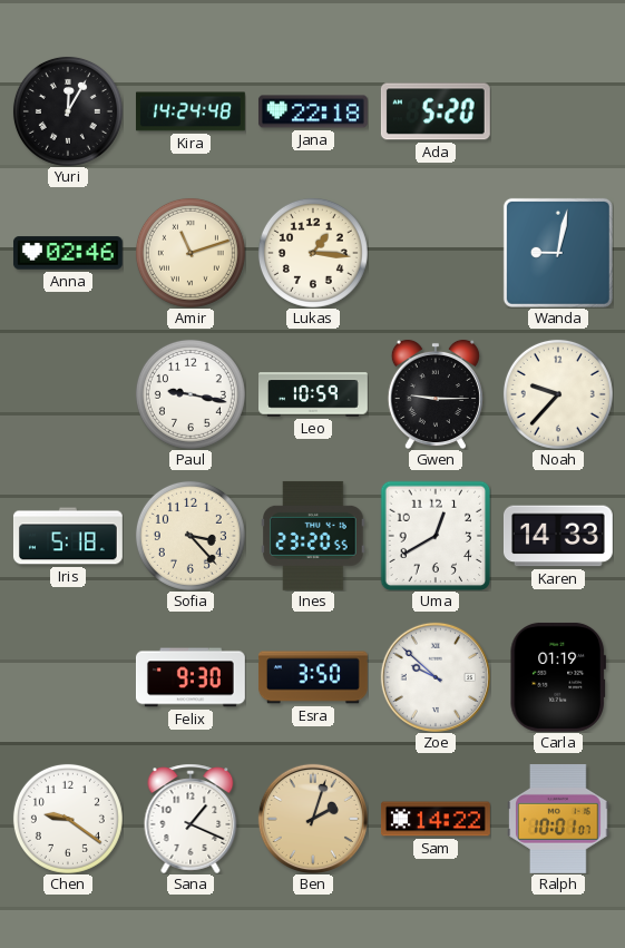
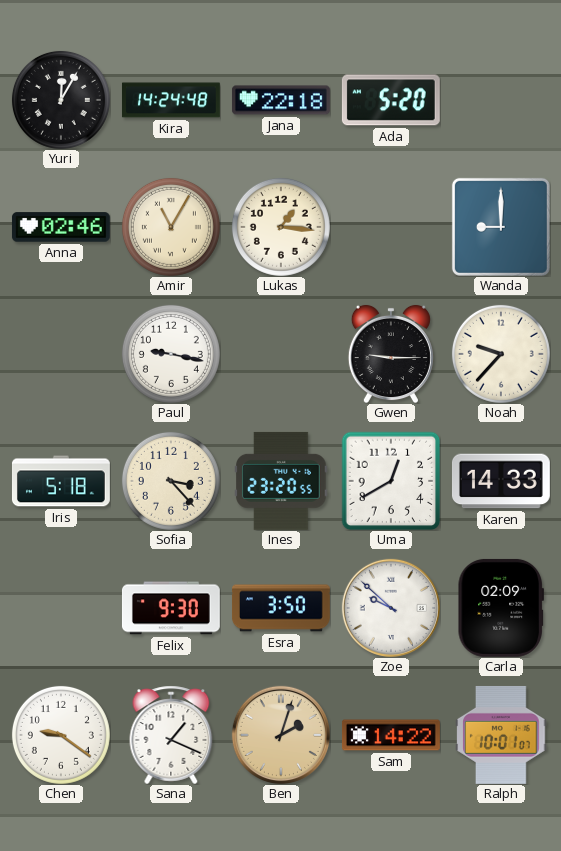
Amir: 11:12 -> 11:05
Wanda: 9:02 -> 9:00
Leo: 10:59 -> none
Carla: 01:19 -> 02:09
